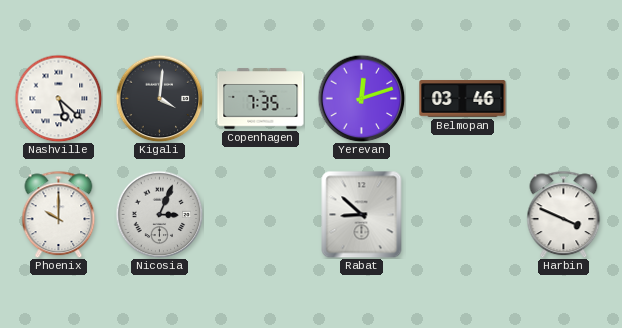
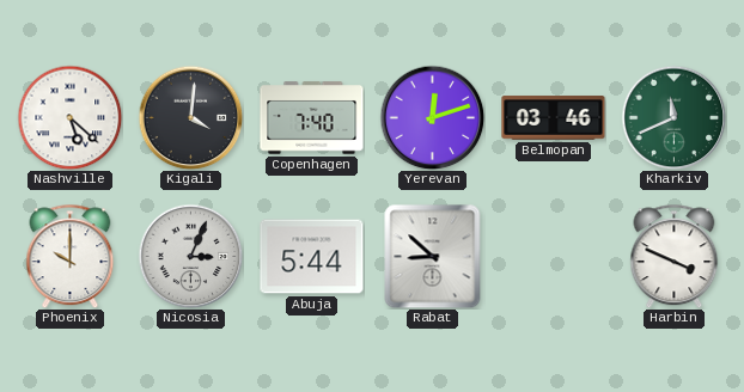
Copenhagen: 7:35 -> 7:40
Kharkiv: none -> 11:41
Abuja: none -> 5:44
